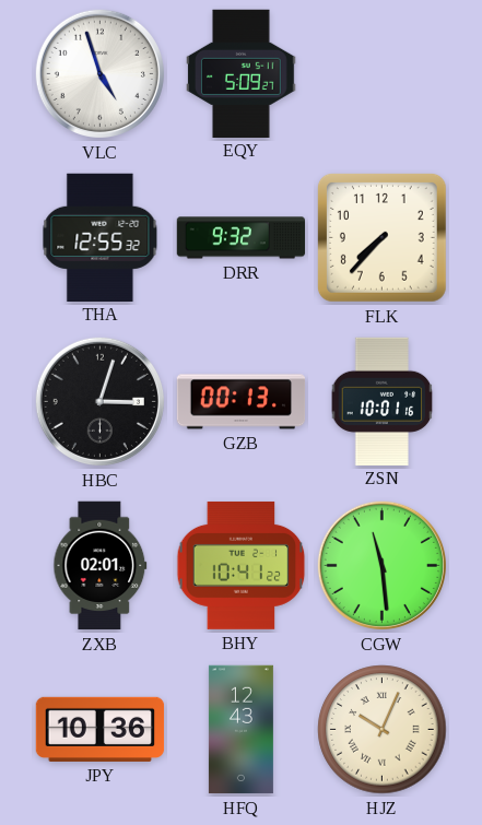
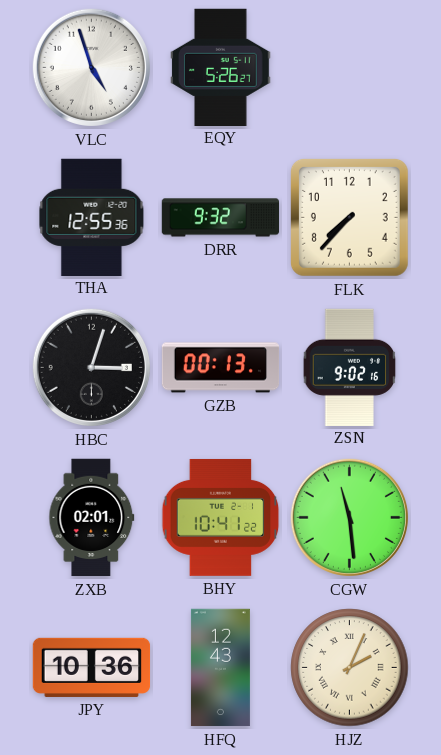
EQY: 5:09 -> 5:26
THA: 12:55:32 -> 12:55:36
ZSN: 10:01 -> 9:02
HJZ: 10:04 -> 2:04
